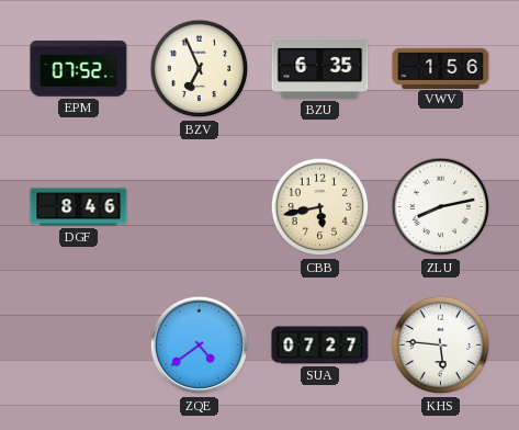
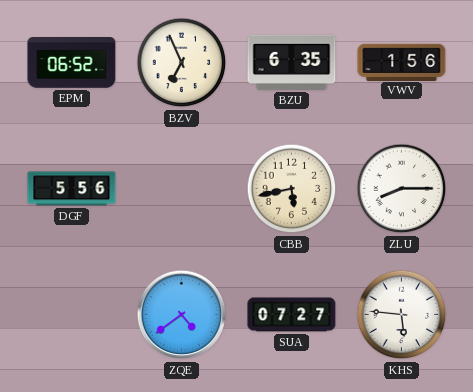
EPM: 07:52 -> 06:52
DGF: 8:46 -> 5:56
ZLU: 8:13 -> 8:15
